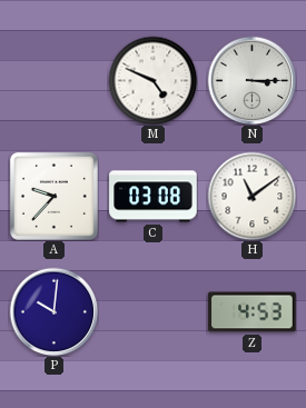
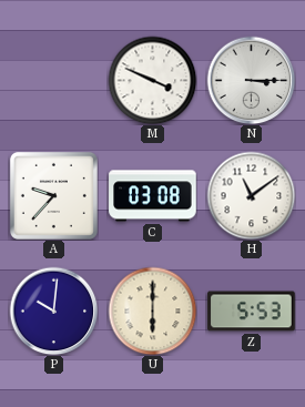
M: 4:49 -> 3:49
U: none -> 6:00
Z: 4:53 -> 5:53
